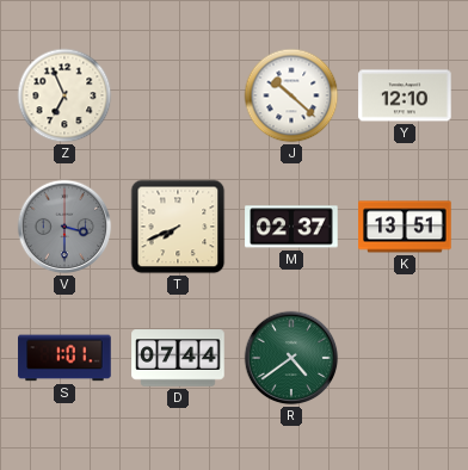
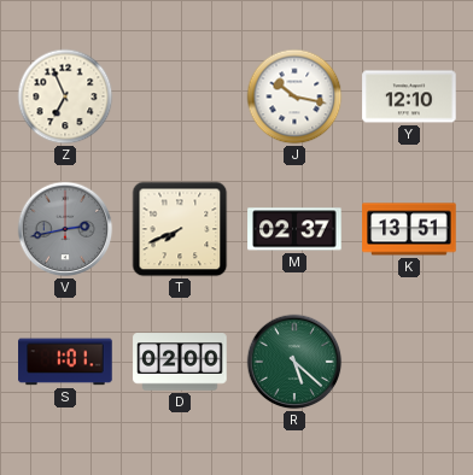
J: 10:22 -> 10:17
V: 3:30 -> 2:43
D: 07:44 -> 02:00
R: 4:39 -> 5:22
